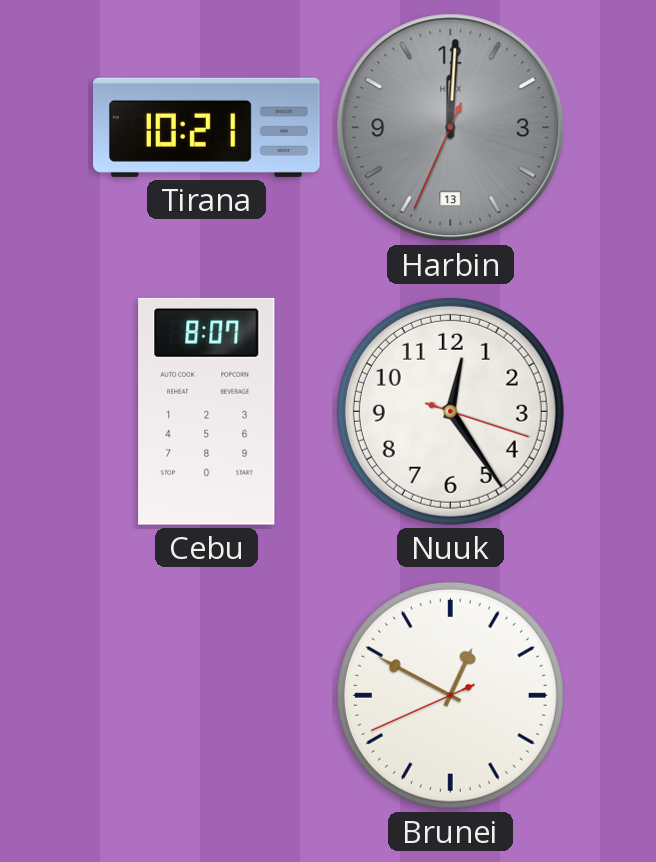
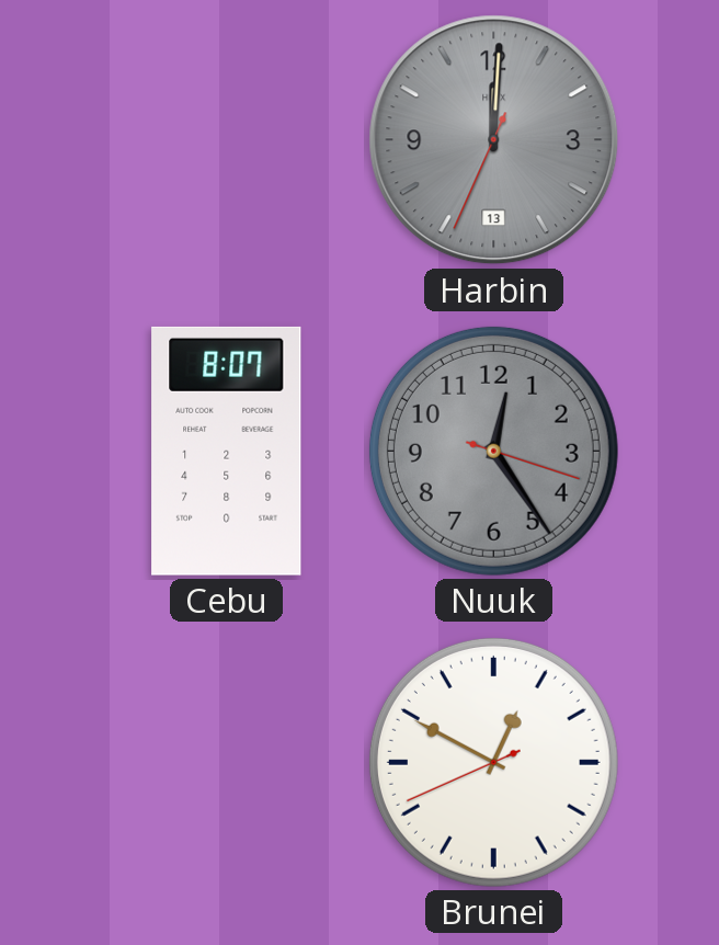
Tirana: 10:21 -> none
Nuuk dial: white -> grey
